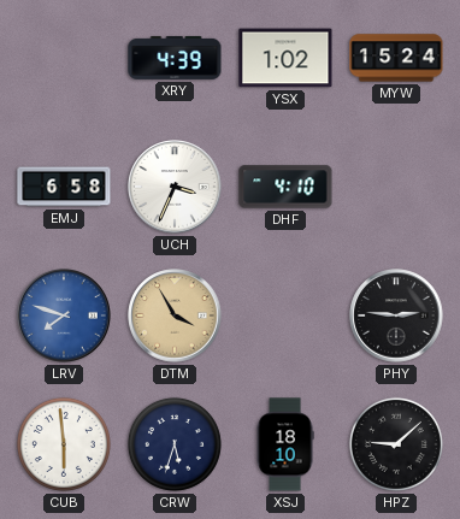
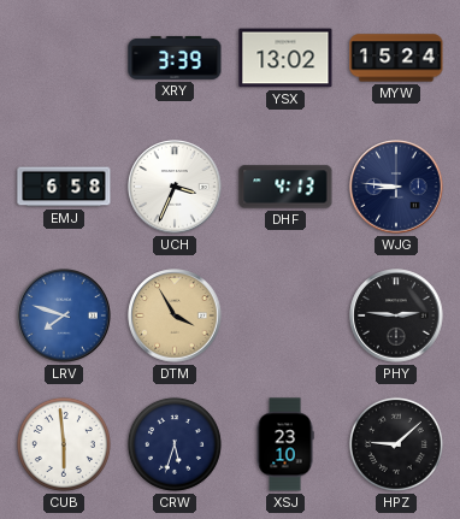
XRY: 4:39 -> 3:39
YSX: 1:02 -> 13:02
DHF: 4:10 -> 4:13
WJG: none -> 8:46
XSJ: 18:10 -> 23:10
